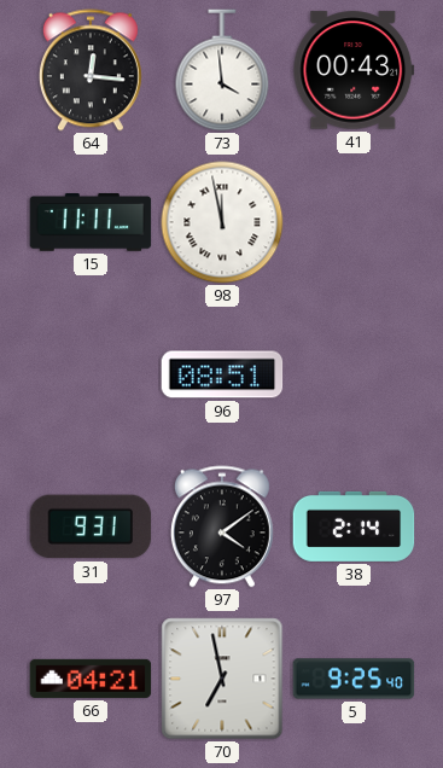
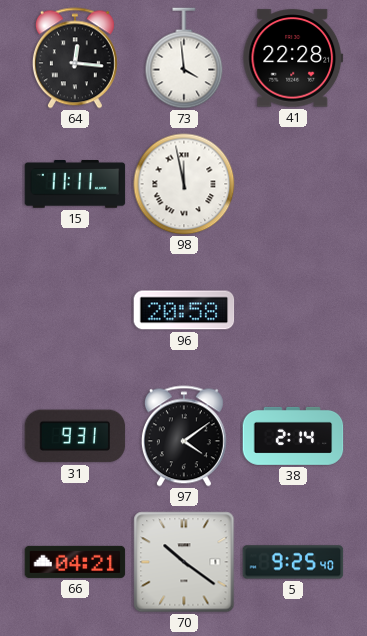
41: 00:43 -> 22:28
96: 08:51 -> 20:58
70: 6:58 -> 10:21
